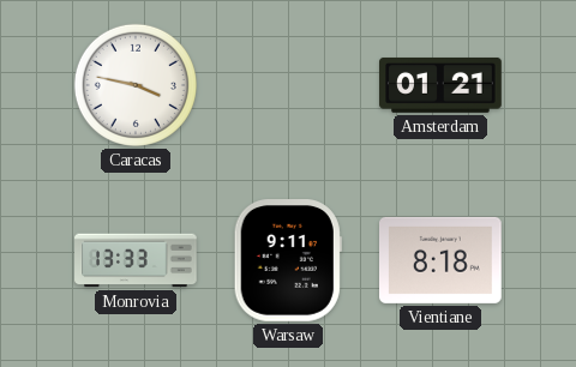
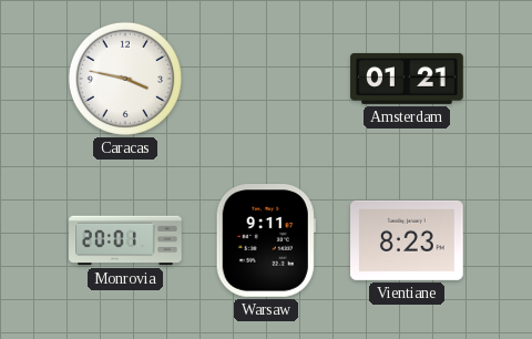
Monrovia: 13:33 -> 20:01
Vientiane: 8:18 -> 8:23
